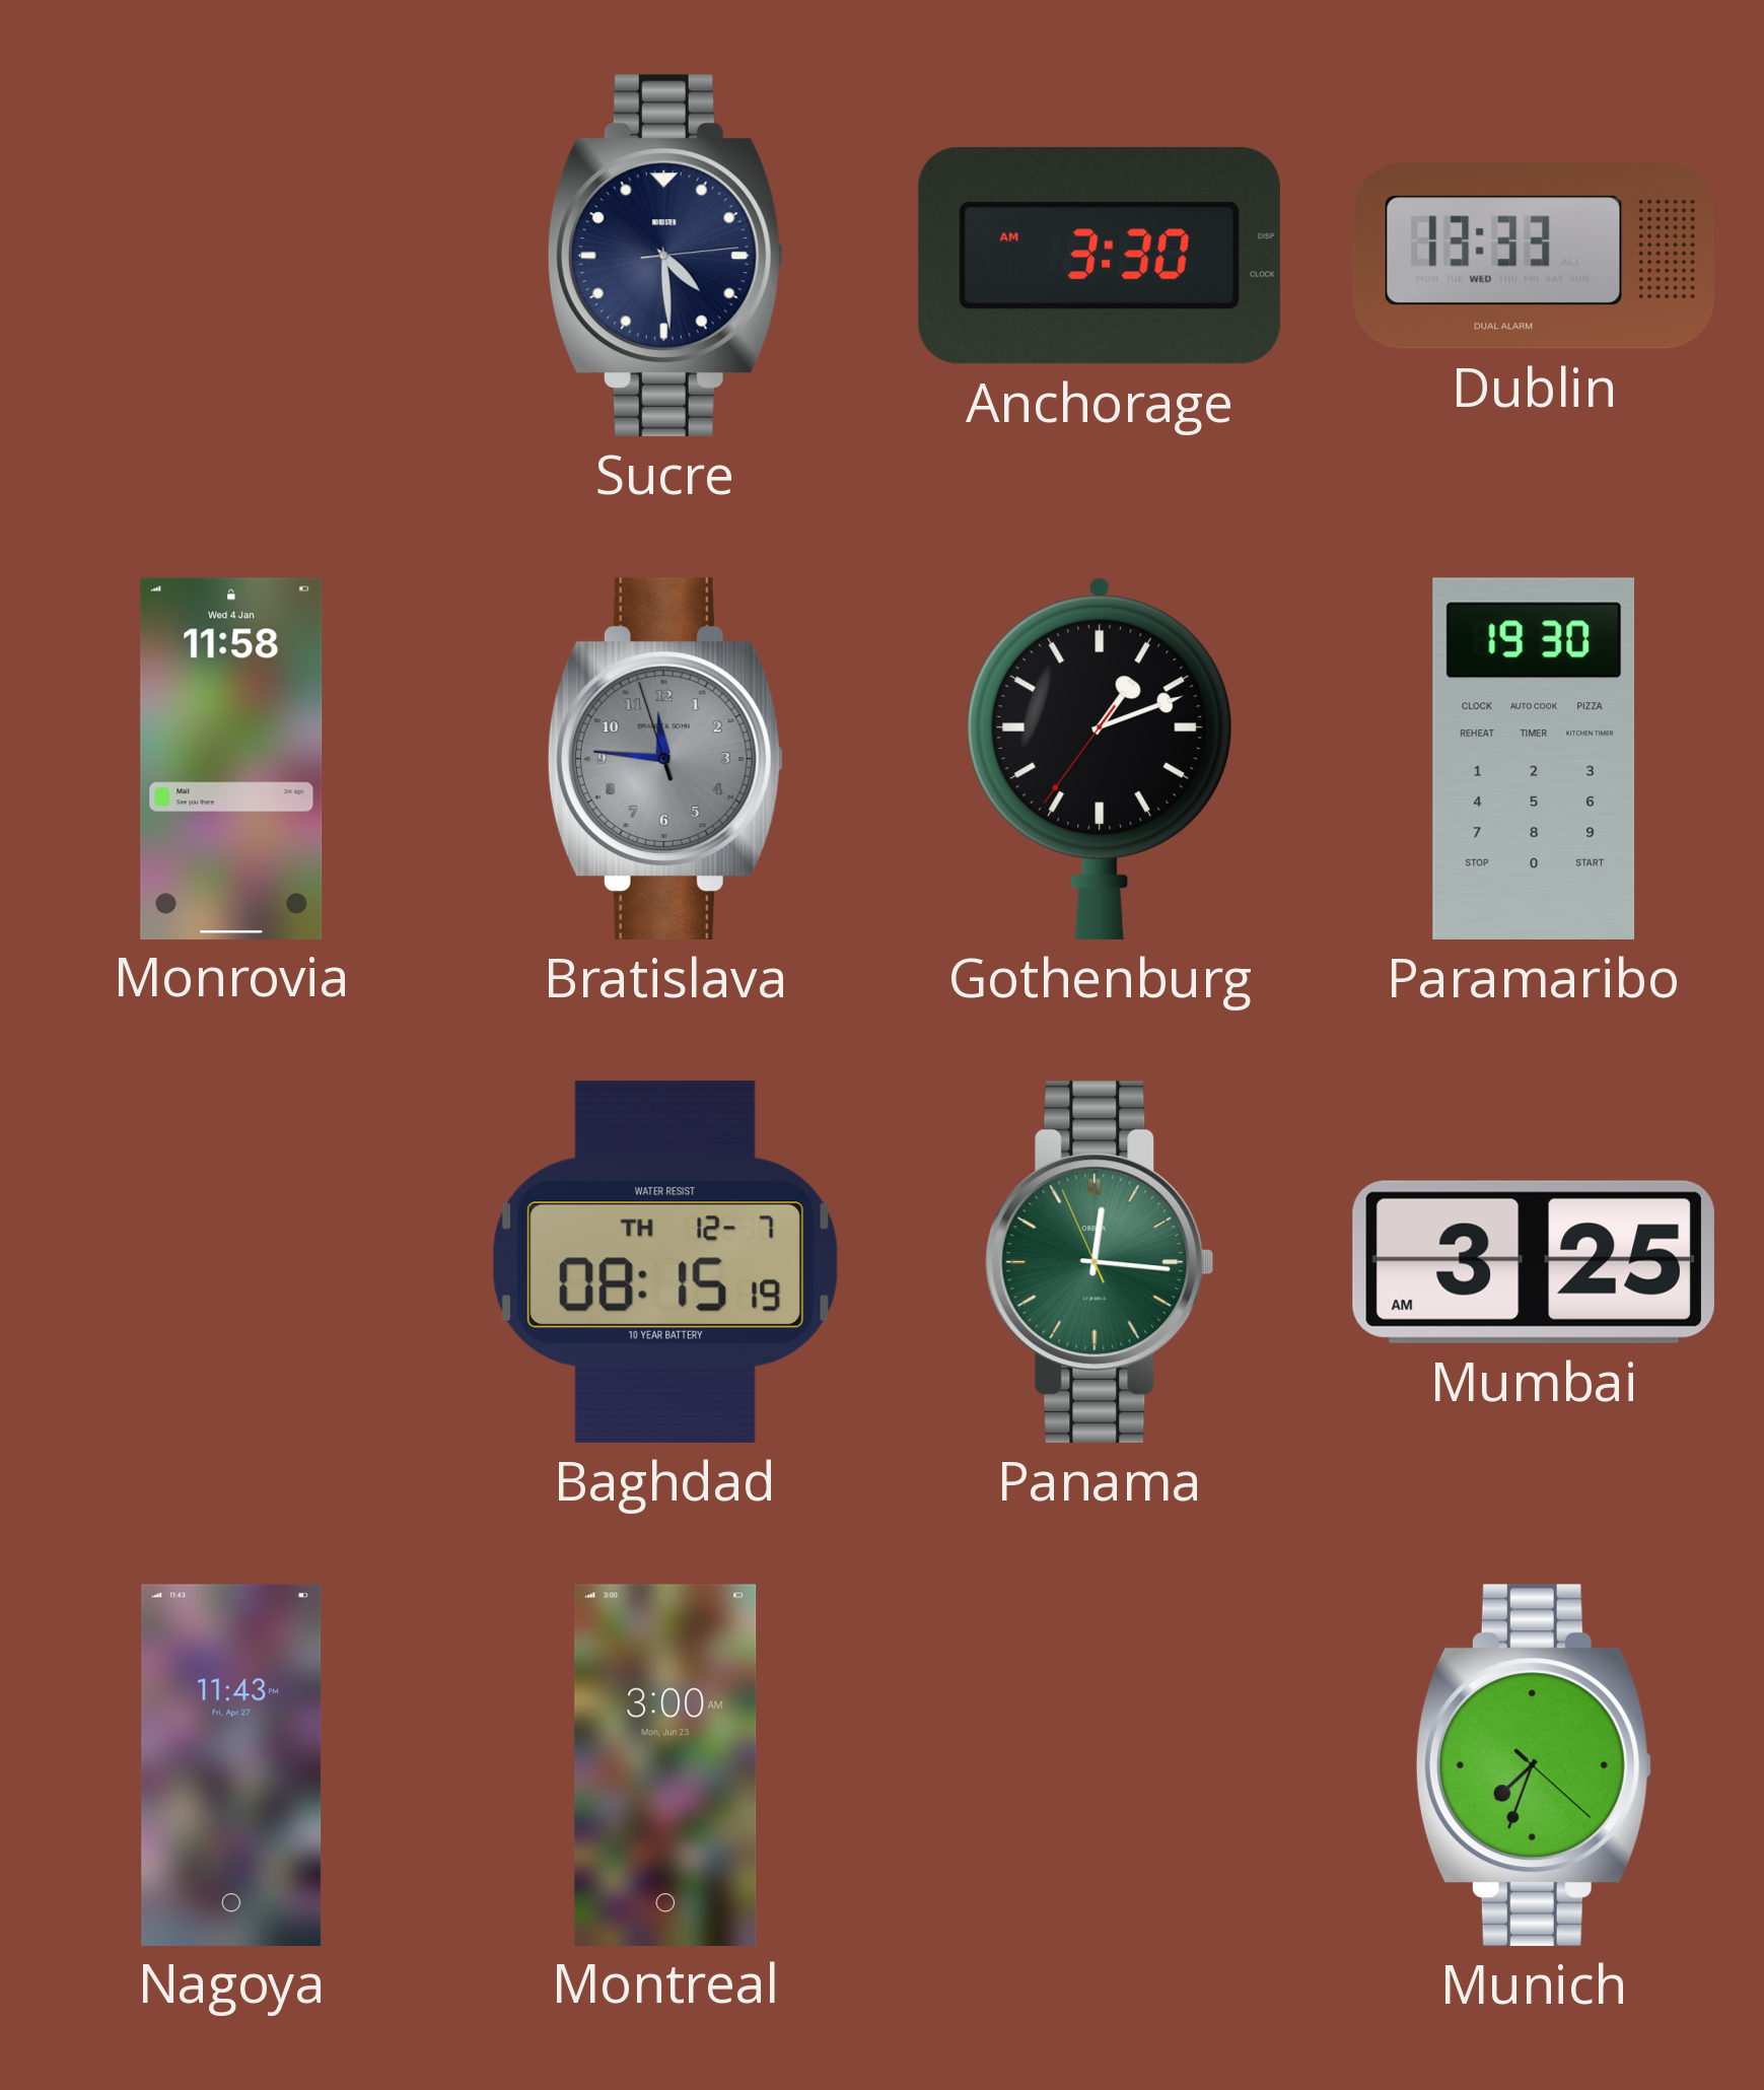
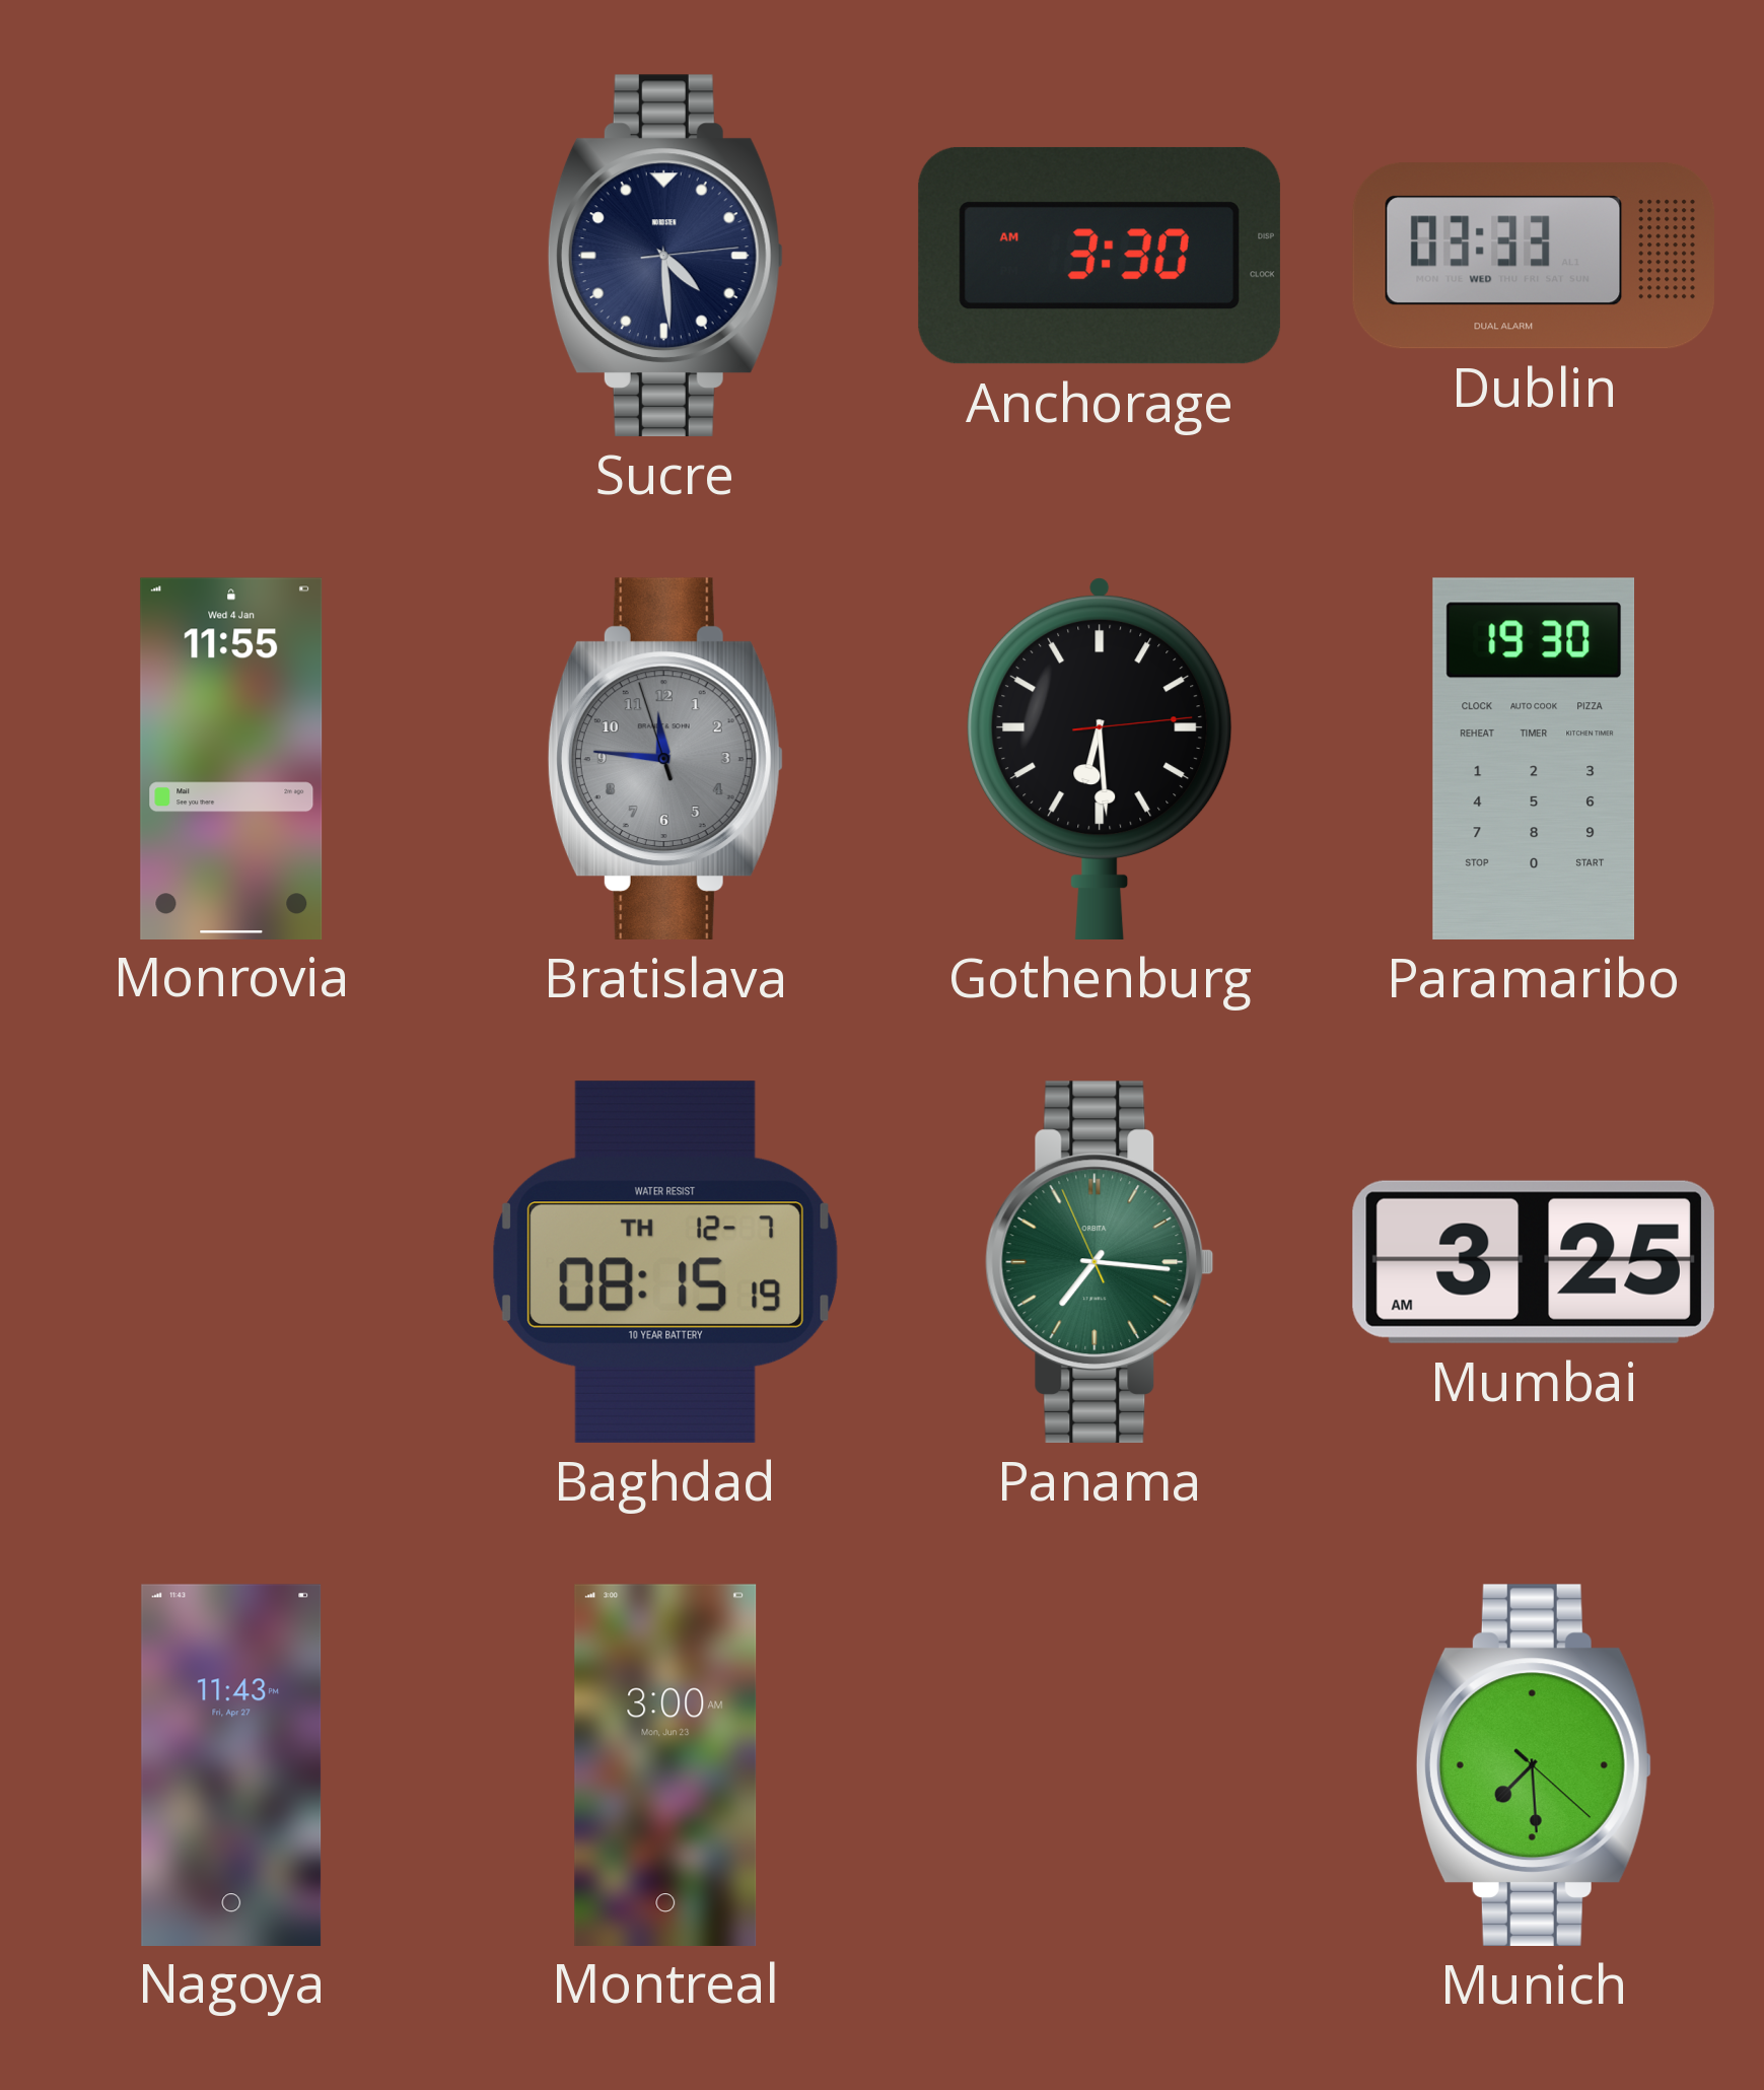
Dublin: 13:33 -> 03:33
Monrovia: 11:58 -> 11:55
Gothenburg: 1:11 -> 6:29
Panama: 12:15 -> 7:15
Munich: 7:33 -> 7:29
